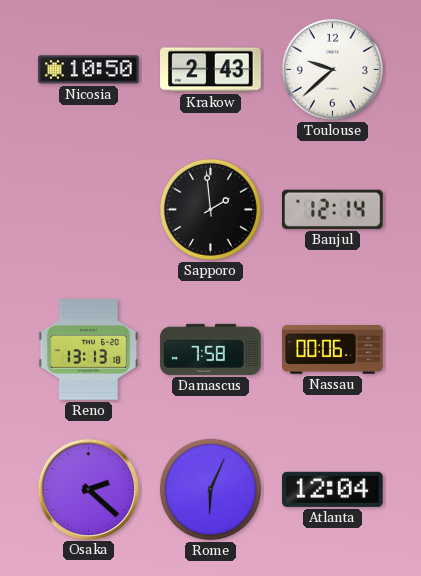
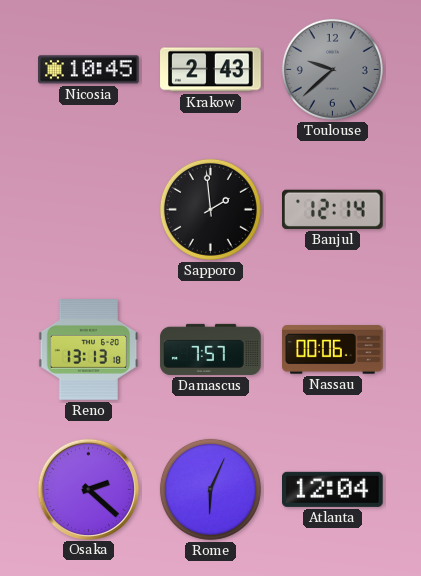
Nicosia: 10:50 -> 10:45
Toulouse dial: white -> grey
Damascus: 7:58 -> 7:57
